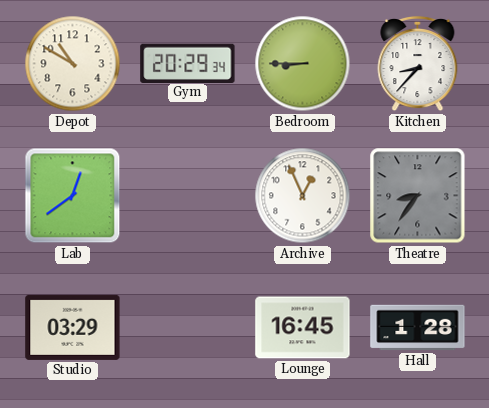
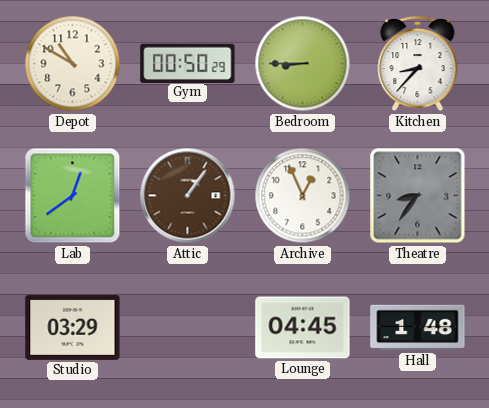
Gym: 20:29 -> 00:50
Attic: none -> 1:06
Lounge: 16:45 -> 04:45
Hall: 1:28 -> 1:48
